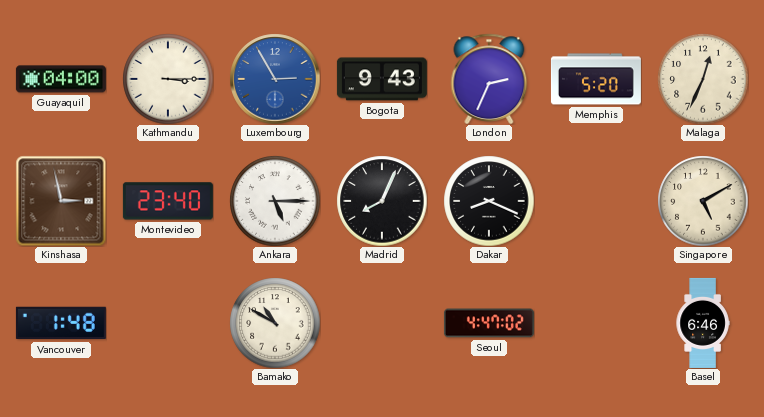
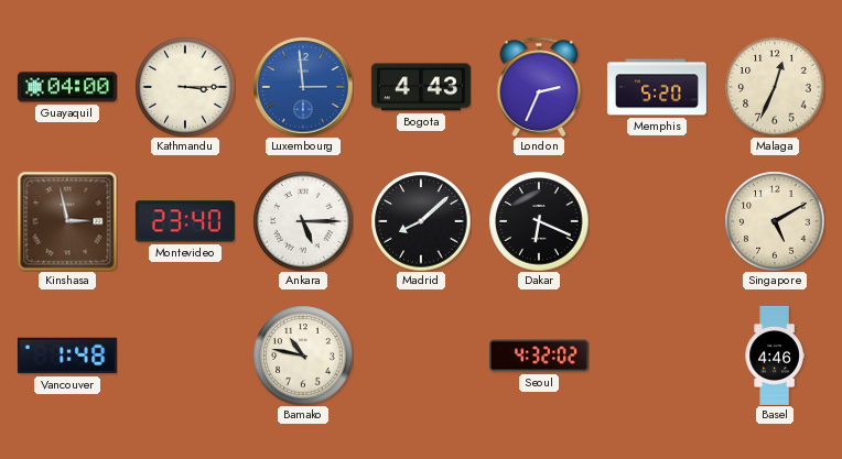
Luxembourg: 2:55 -> 2:59
Bogota: 9:43 -> 4:43
Madrid: 8:04 -> 8:08
Dakar: 8:19 -> 6:19
Bamako: 10:50 -> 10:47
Seoul: 4:47 -> 4:32
Basel: 6:46 -> 4:46
